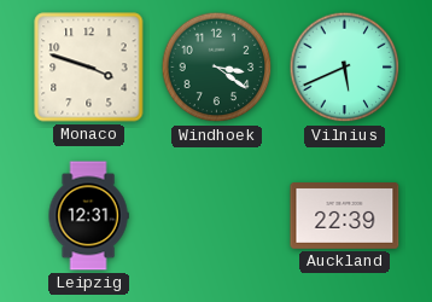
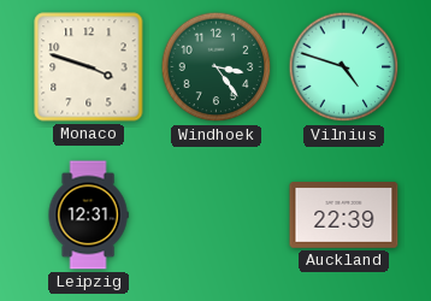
Windhoek: 3:21 -> 3:24
Vilnius: 5:41 -> 4:48
